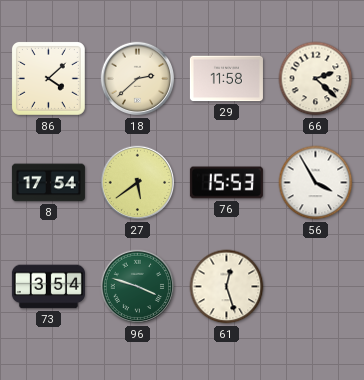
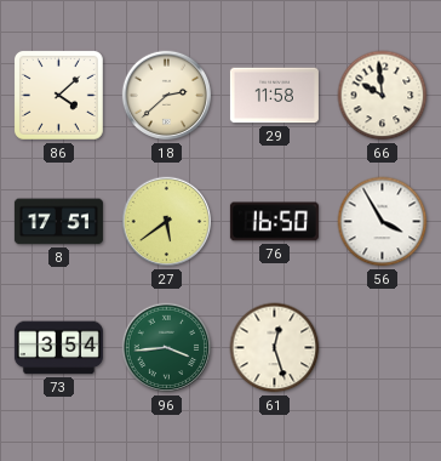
66: 2:22 -> 9:59
8: 17:54 -> 17:51
76: 15:53 -> 16:50
96: 3:48 -> 3:44
